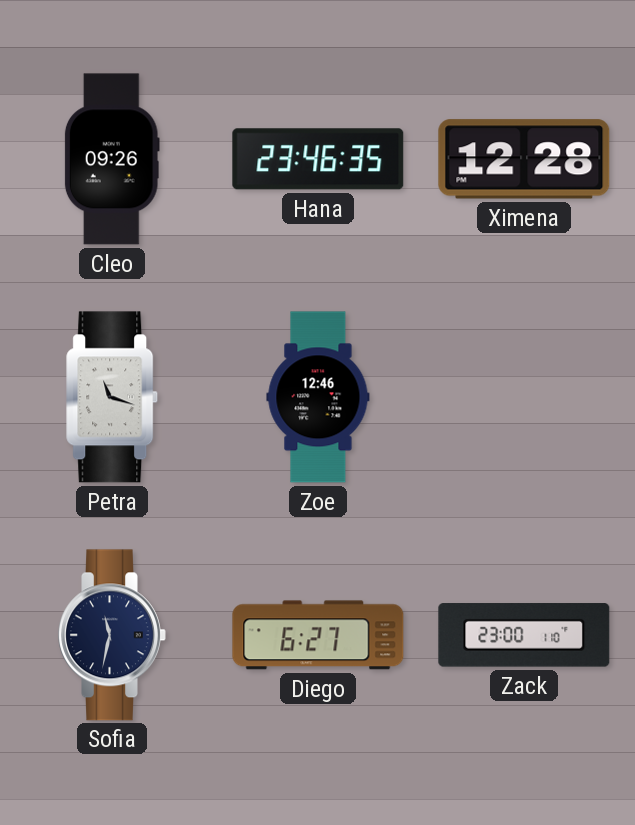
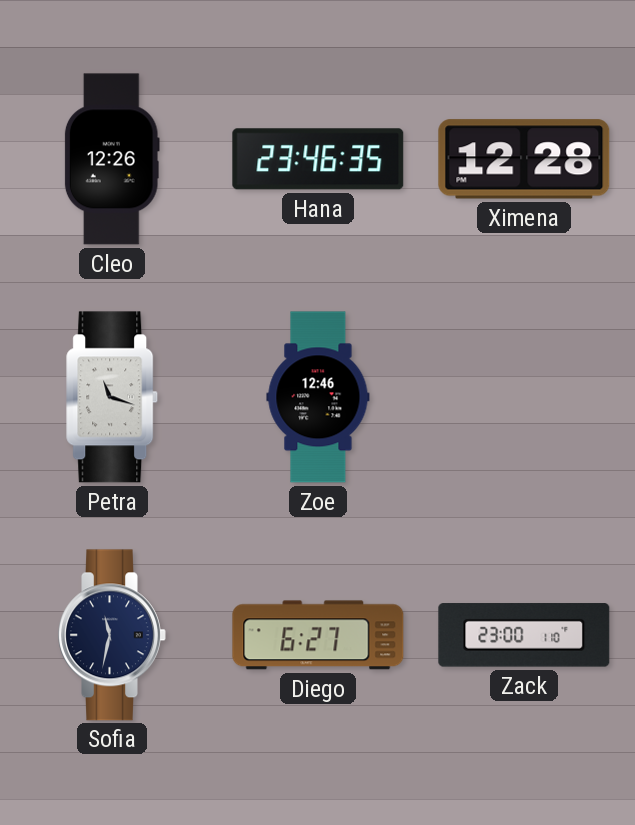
Cleo: 09:26 -> 12:26
